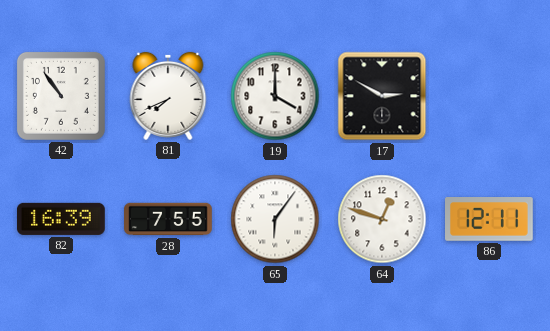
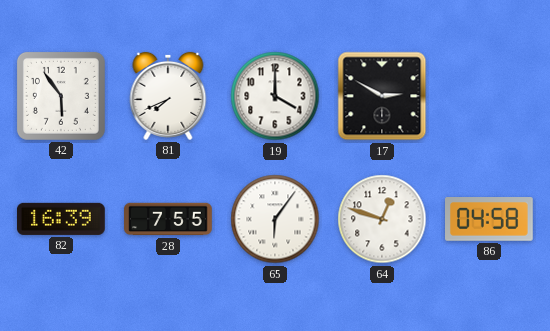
42: 10:54 -> 5:54
86: 12:11 -> 04:58
